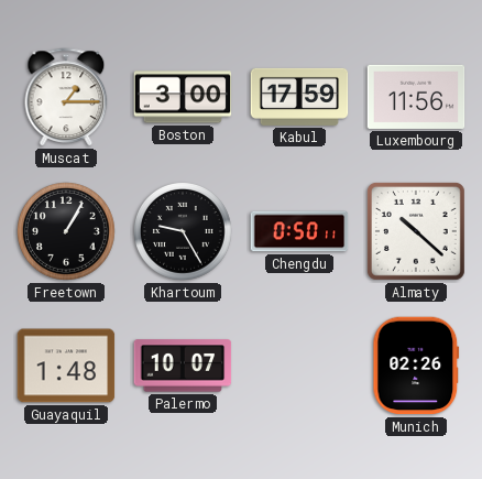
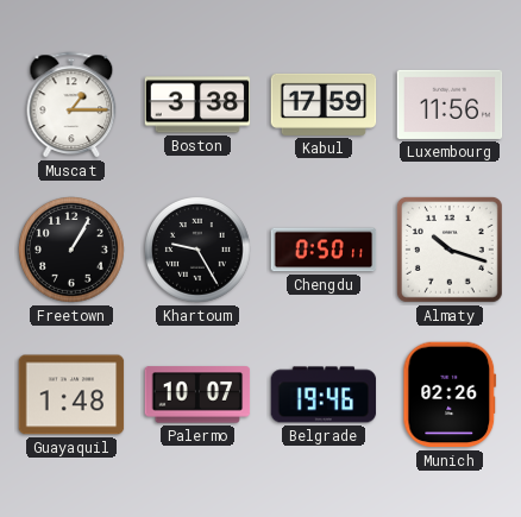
Boston: 3:00 -> 3:38
Almaty: 10:22 -> 10:18
Belgrade: none -> 19:46
